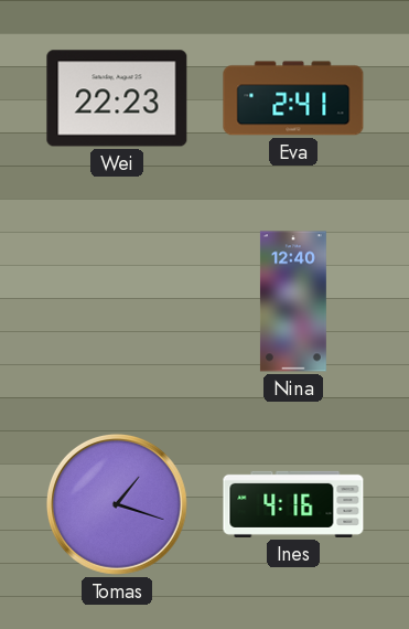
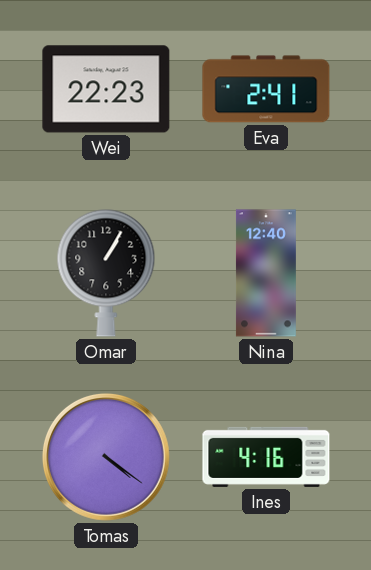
Omar: none -> 1:05
Tomas: 1:18 -> 4:21
